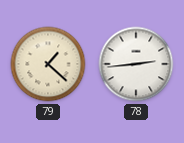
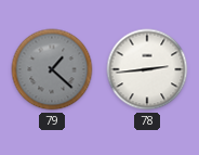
79 dial: cream -> grey
